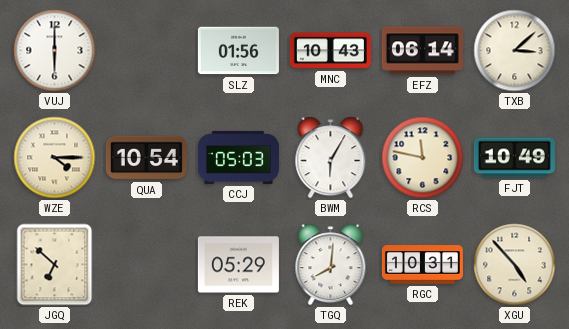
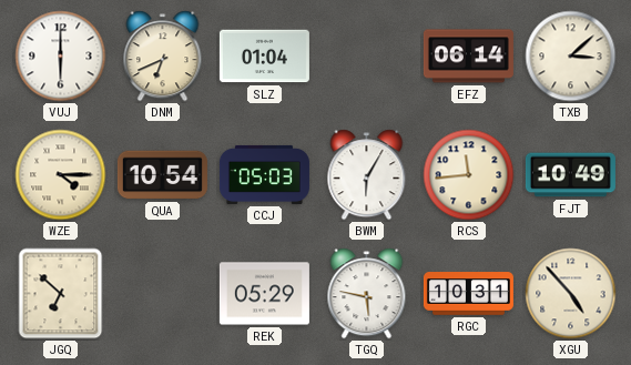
DNM: none -> 6:41
SLZ: 01:56 -> 01:04
MNC: 10:43 -> none
RCS: 11:47 -> 11:44
TGQ: 8:01 -> 5:47
